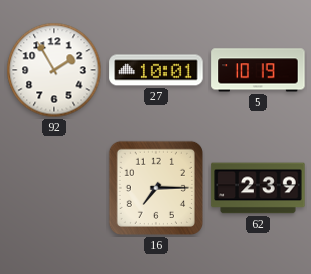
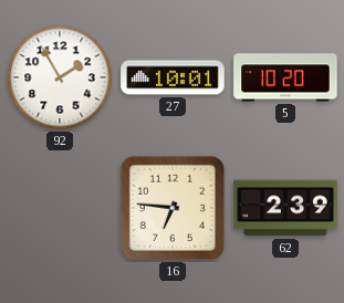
5: 10:19 -> 10:20
16: 7:15 -> 6:46
